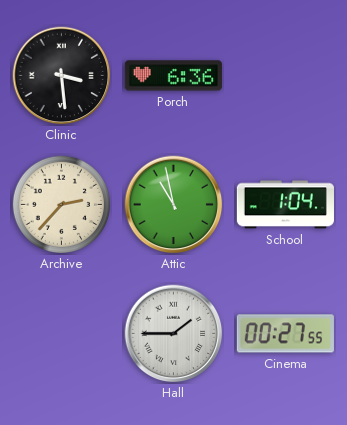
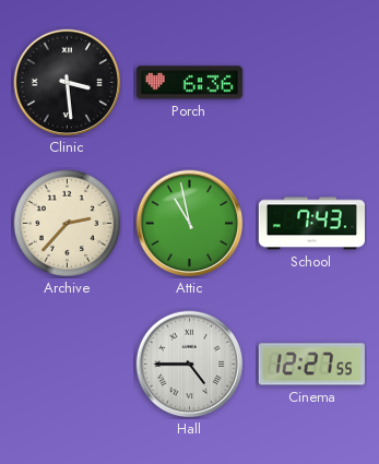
School: 1:04 -> 7:43
Hall: 1:45 -> 4:45
Cinema: 00:27 -> 12:27
